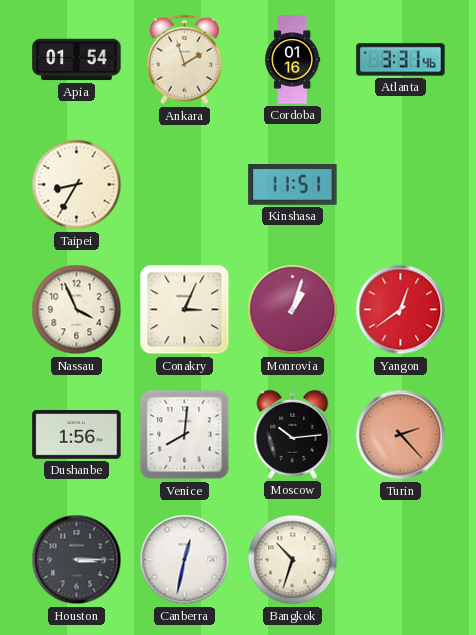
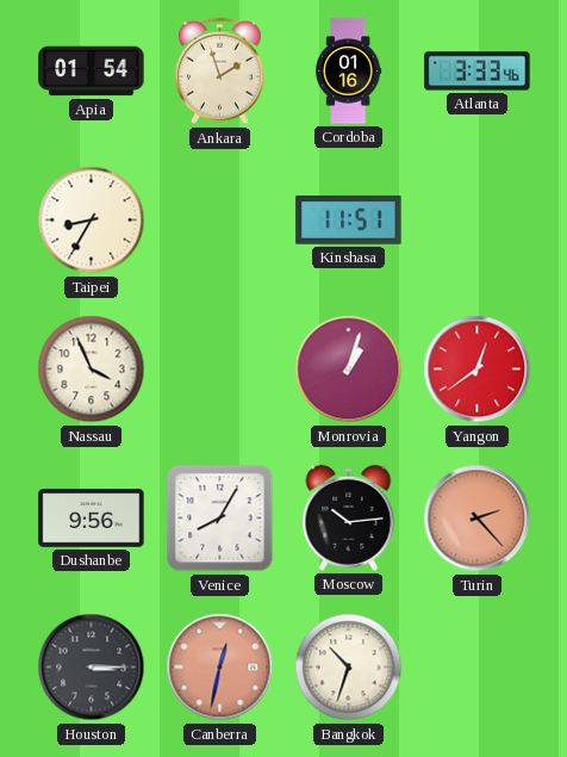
Atlanta: 3:31 -> 3:33
Conakry: 3:04 -> none
Dushanbe: 1:56 -> 9:56
Venice: 8:01 -> 8:05
Canberra dial: white -> salmon
